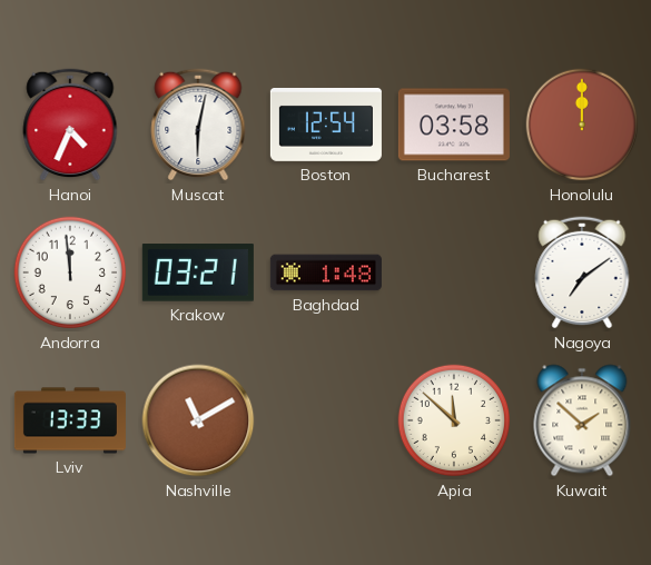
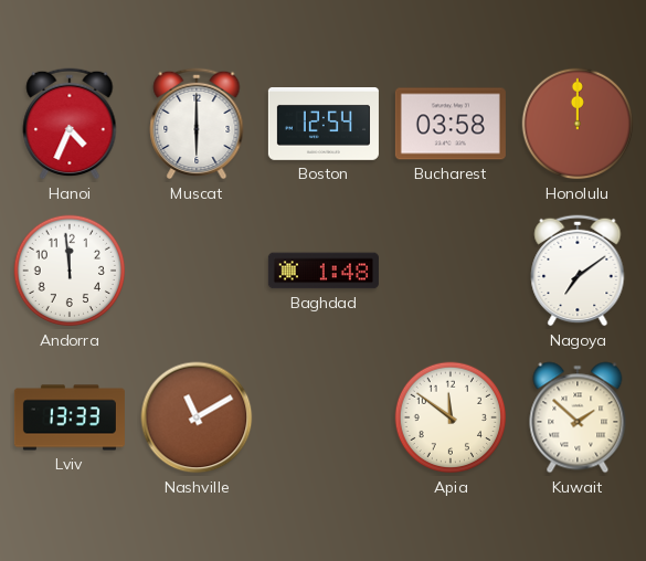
Muscat: 6:02 -> 6:00
Krakow: 03:21 -> none
Apia: 11:52 -> 11:51
